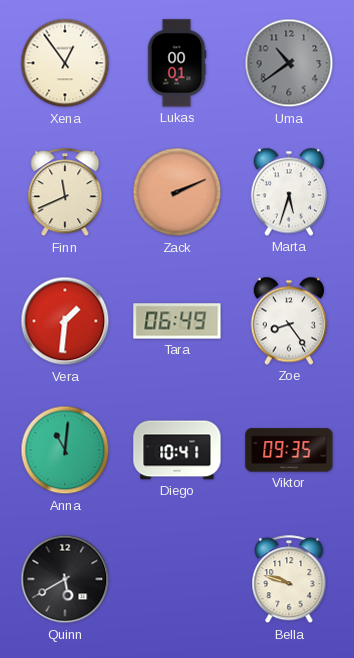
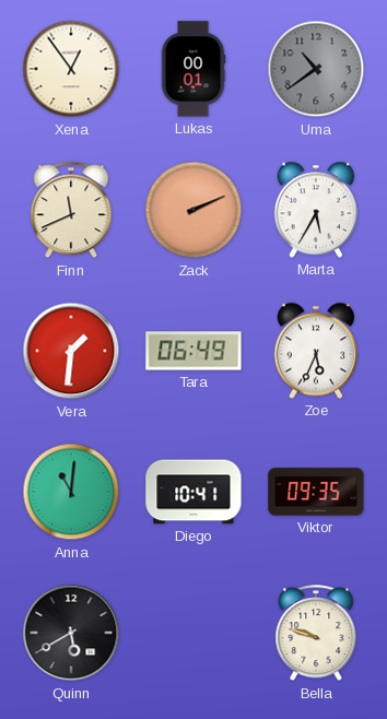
Marta: 5:33 -> 5:35
Zoe: 8:24 -> 5:34
